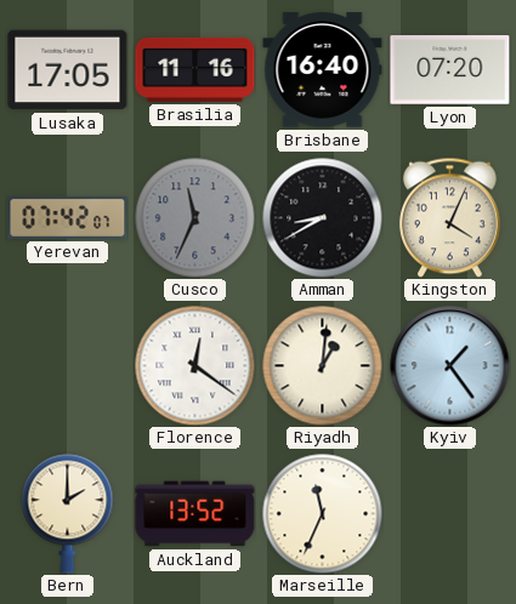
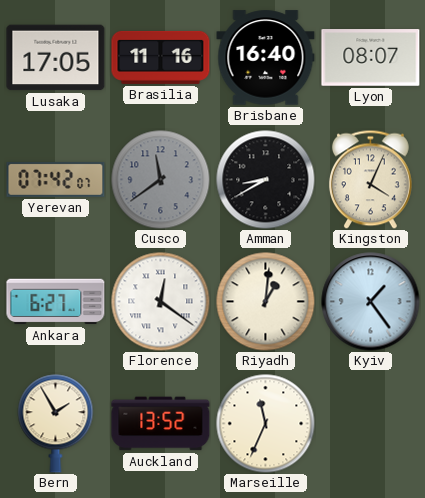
Lyon: 07:20 -> 08:07
Cusco: 11:34 -> 11:39
Ankara: none -> 6:27
Bern: 2:00 -> 1:55
